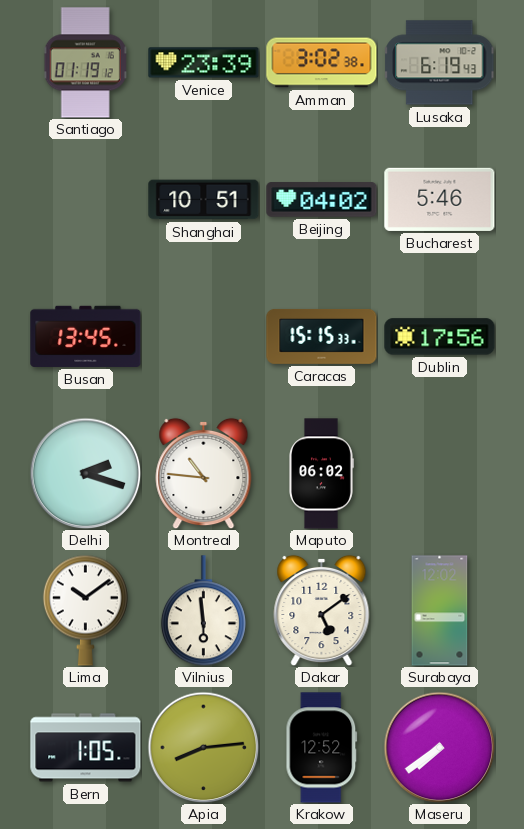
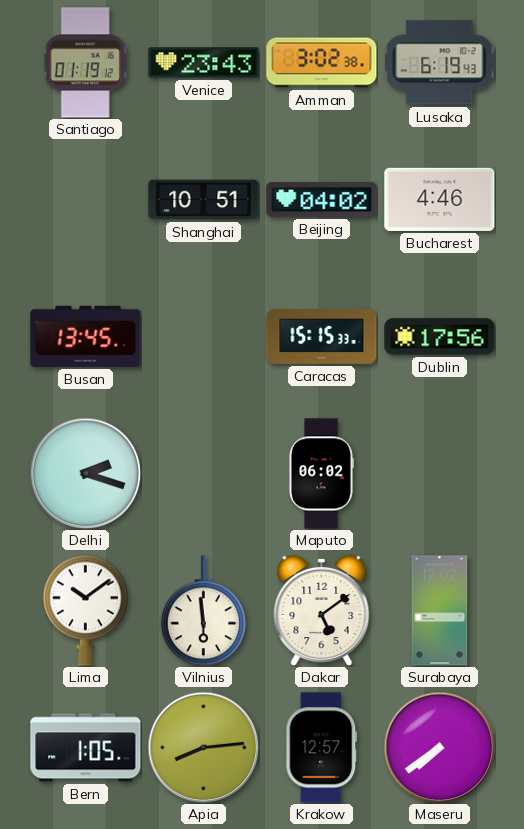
Venice: 23:39 -> 23:43
Bucharest: 5:46 -> 4:46
Montreal: 10:46 -> none
Krakow: 12:52 -> 12:57
